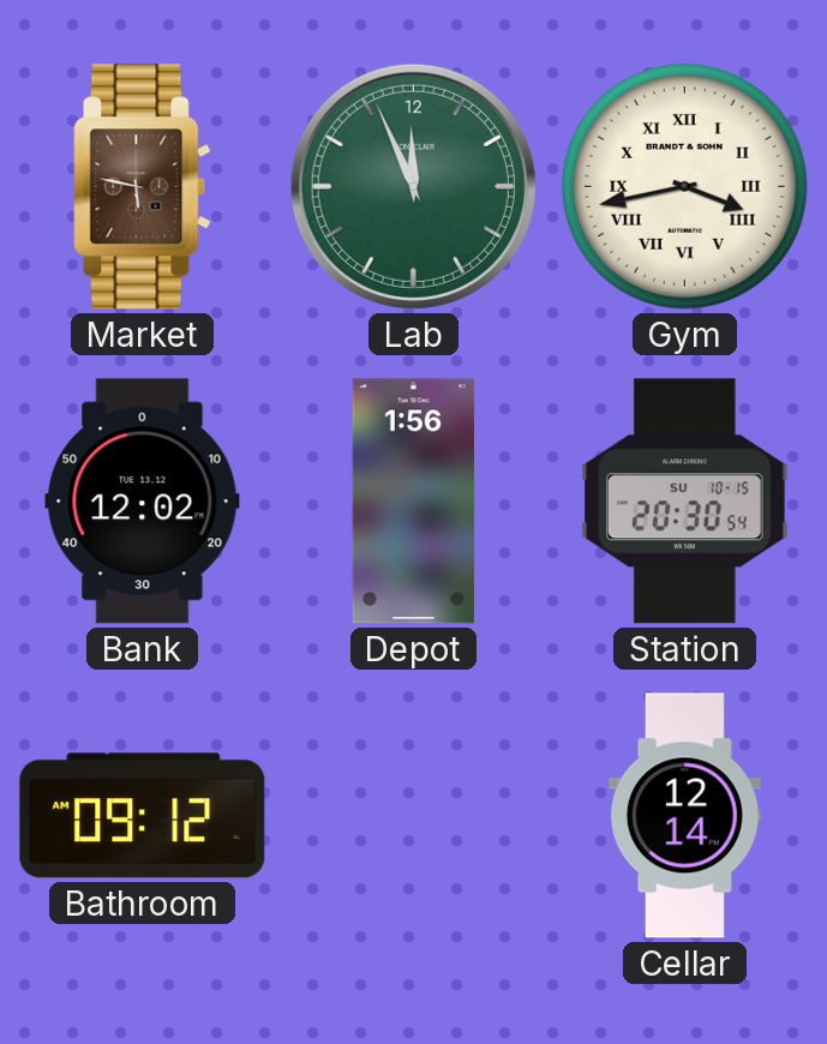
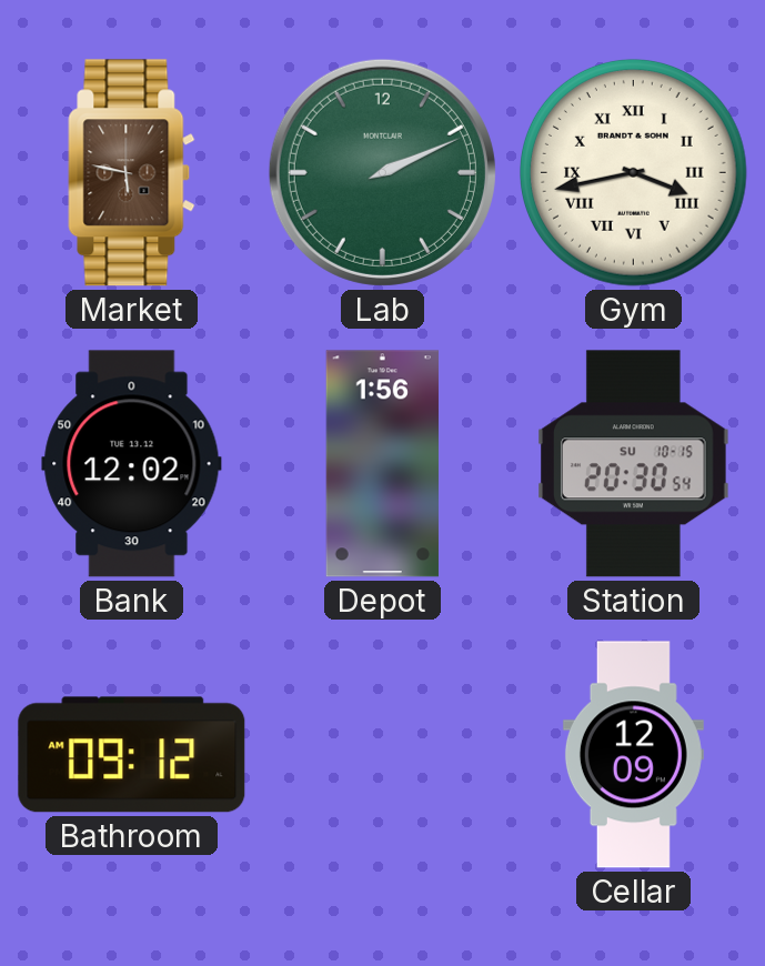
Lab: 11:56 -> 2:11
Cellar: 12:14 -> 12:09
